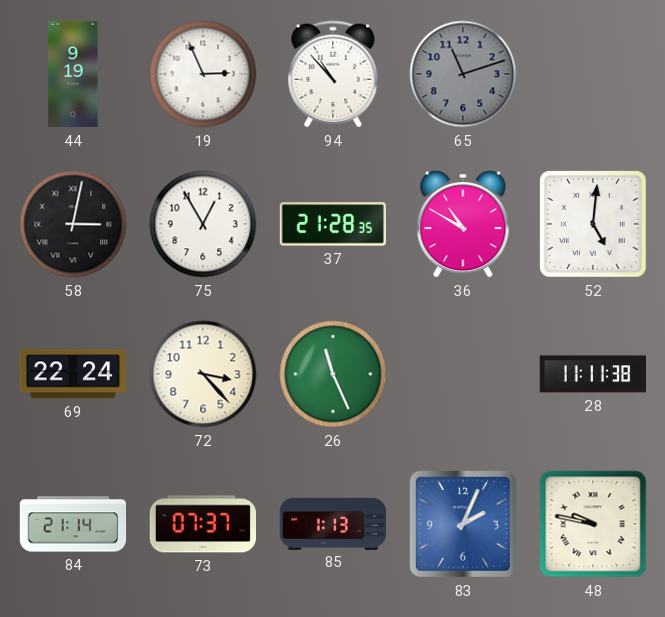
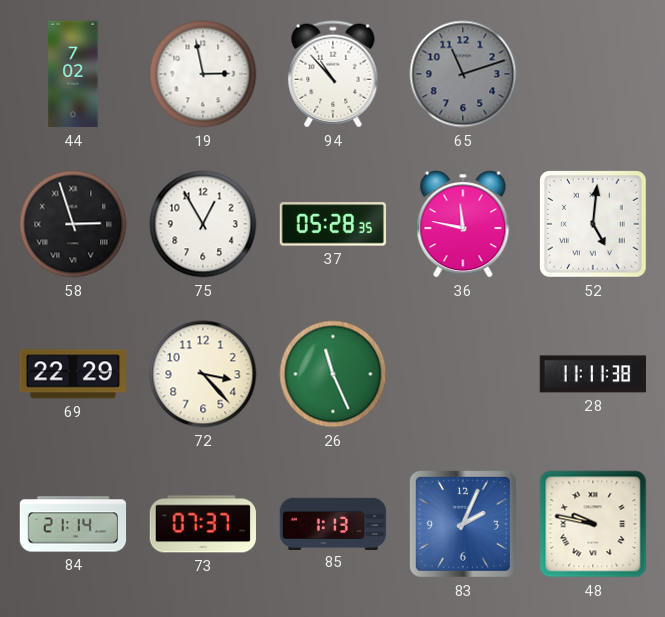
44: 9:19 -> 7:02
19: 2:56 -> 2:58
58: 3:02 -> 2:57
37: 21:28 -> 05:28
36: 10:50 -> 11:47
69: 22:24 -> 22:29
